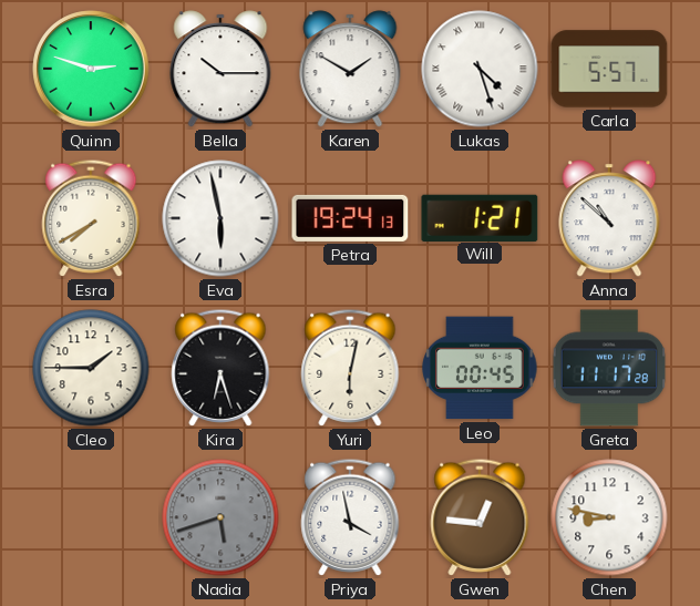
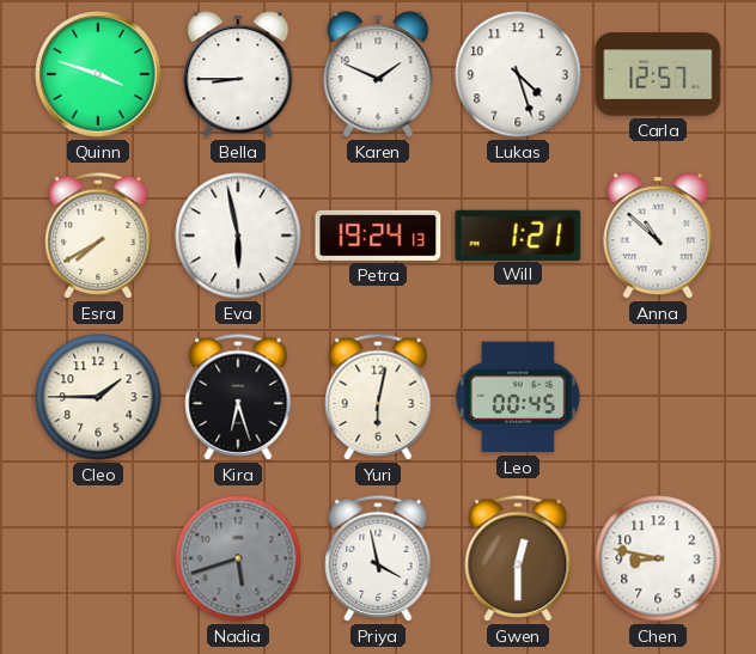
Quinn: 2:48 -> 3:48
Bella: 10:15 -> 8:45
Karen: 1:50 -> 1:49
Lukas numerals: Roman -> Arabic
Carla: 5:57 -> 12:57
Greta: 11:17 -> none
Gwen: 12:46 -> 12:30
